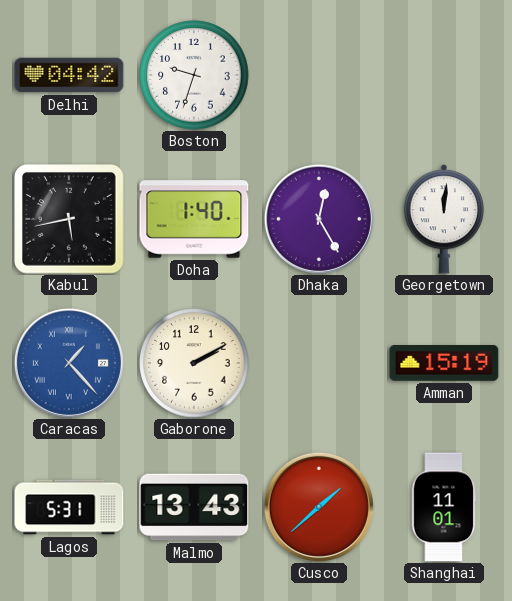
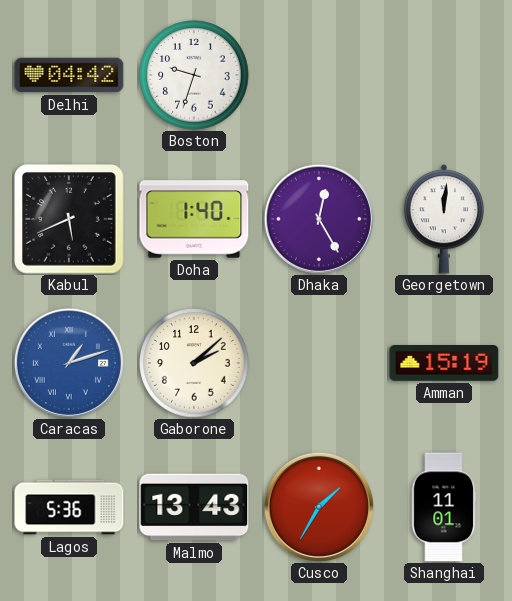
Kabul: 5:43 -> 5:41
Caracas: 1:23 -> 1:12
Gaborone: 2:10 -> 2:08
Lagos: 5:31 -> 5:36
Cusco: 1:38 -> 1:35
